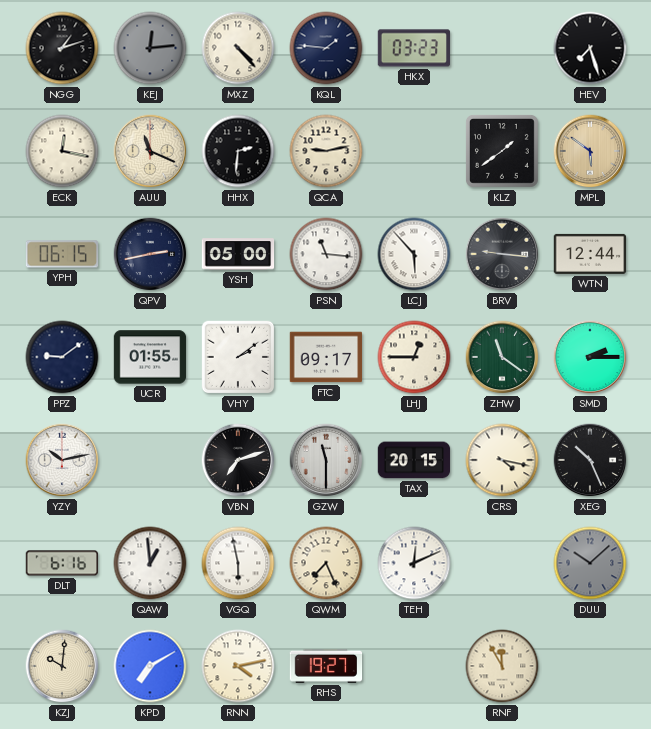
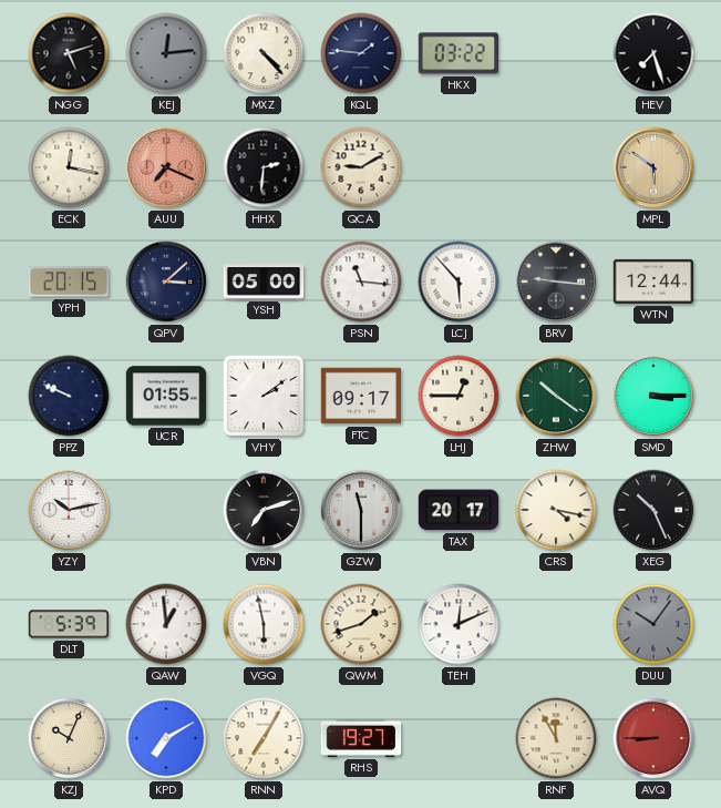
NGG: 1:12 -> 5:12
HKX: 03:23 -> 03:22
AUU: 11:19 -> 7:19
AUU dial: cream -> salmon
QCA: 9:13 -> 9:10
KLZ: 1:39 -> none
YPH: 06:15 -> 20:15
QPV: 2:43 -> 3:08
PPZ: 9:09 -> 9:49
ZHW: 11:21 -> 10:21
SMD: 2:15 -> 3:15
TAX: 20:15 -> 20:17
DLT: 6:16 -> 5:39
QWM: 7:26 -> 1:42
DUU: 10:08 -> 10:06
KZJ: 10:01 -> 10:04
RNN: 4:13 -> 7:05
AVQ: none -> 8:45
